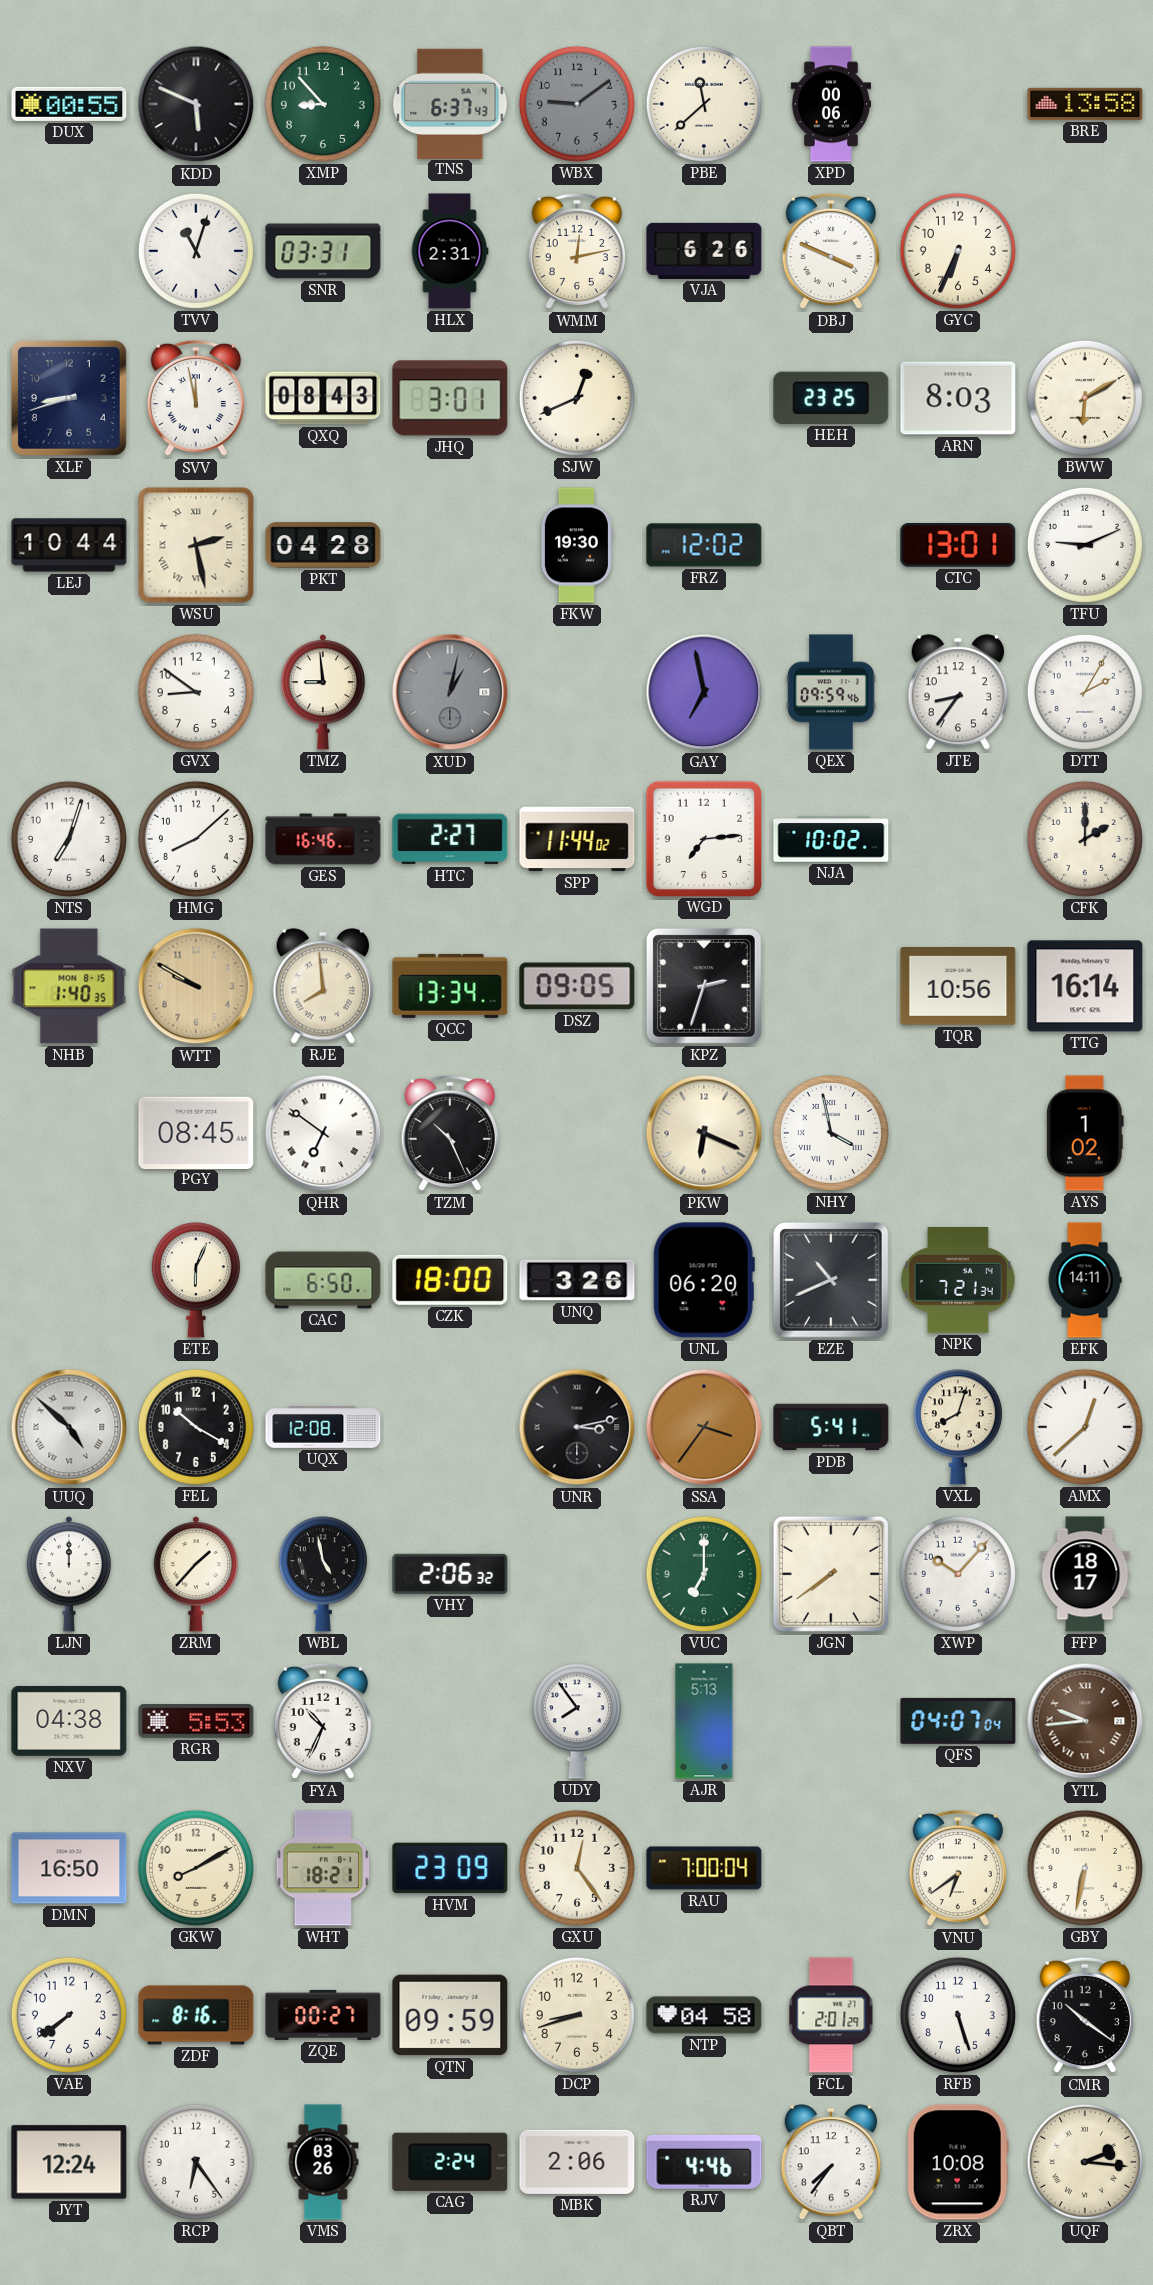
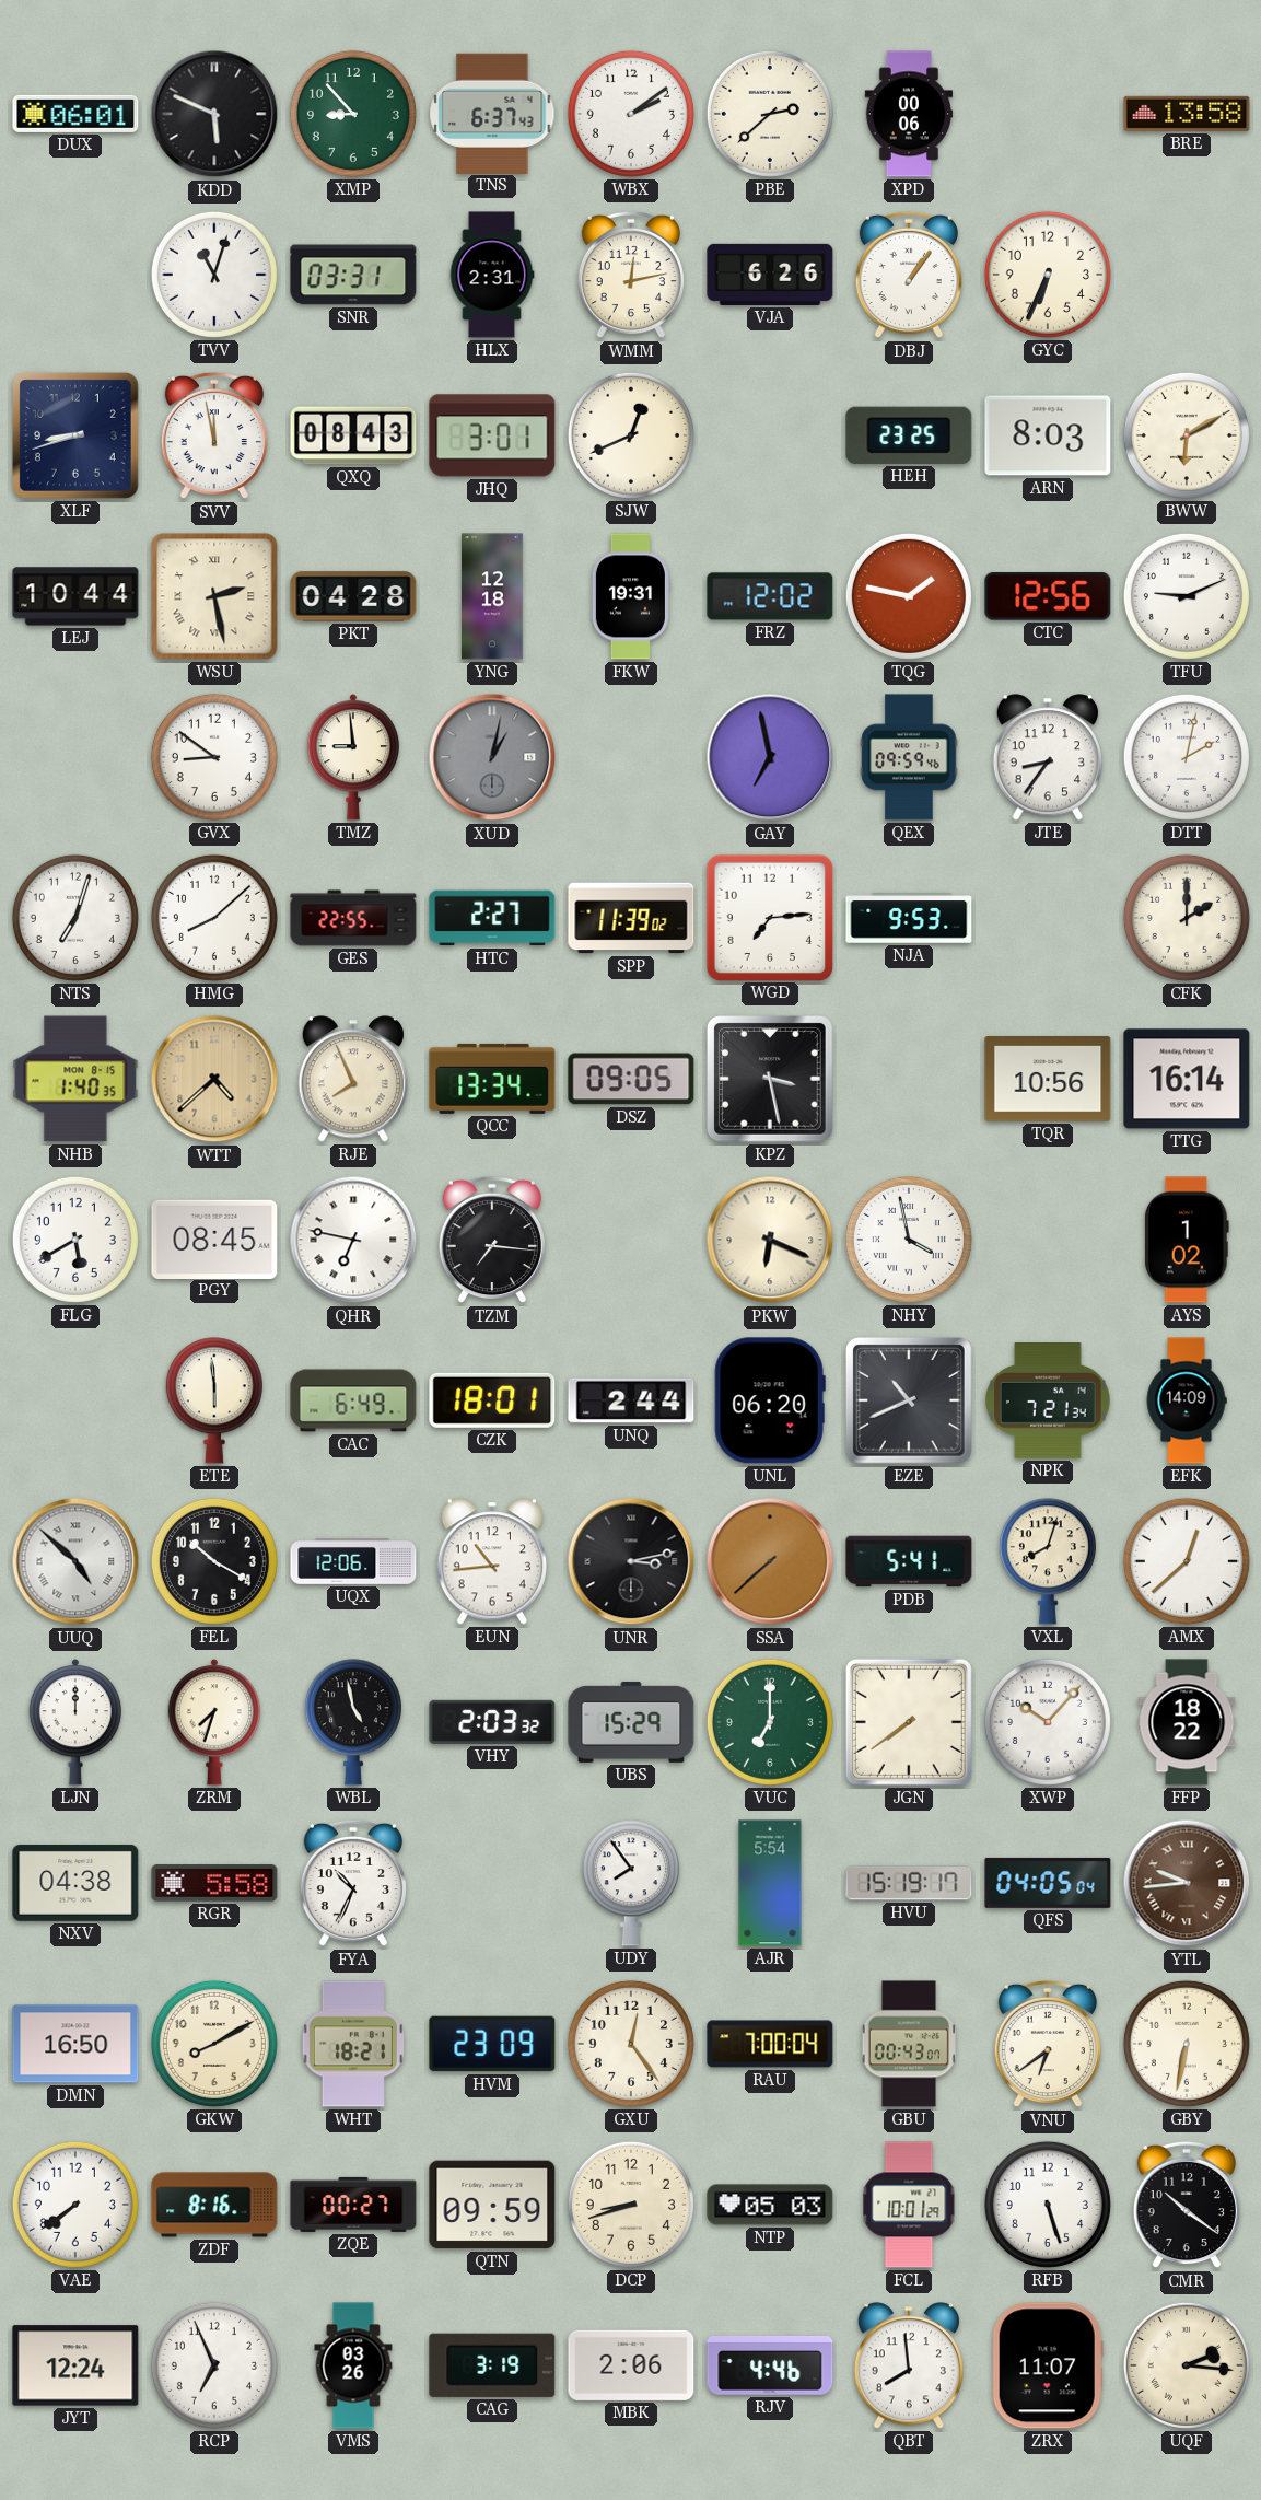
DUX: 00:55 -> 06:01
WBX: 9:09 -> 2:09
WBX dial: grey -> white
PBE: 11:38 -> 2:38
DBJ: 3:49 -> 1:06
YNG: none -> 12:18
FKW: 19:30 -> 19:31
TQG: none -> 1:47
CTC: 13:01 -> 12:56
DTT: 2:05 -> 2:02
GES: 16:46 -> 22:55
SPP: 11:44 -> 11:39
NJA: 10:02 -> 9:53
WTT: 9:50 -> 4:38
RJE: 7:59 -> 7:56
KPZ: 2:33 -> 3:28
FLG: none -> 5:40
QHR: 6:51 -> 6:47
TZM: 10:26 -> 7:16
ETE: 6:04 -> 5:59
CAC: 6:50 -> 6:49
CZK: 18:00 -> 18:01
UNQ: 3:26 -> 2:44
EFK: 14:11 -> 14:09
UQX: 12:08 -> 12:06
EUN: none -> 10:44
SSA: 3:36 -> 7:38
ZRM: 1:37 -> 7:33
VHY: 2:06 -> 2:03
UBS: none -> 15:29
FFP: 18:17 -> 18:22
RGR: 5:53 -> 5:58
AJR: 5:13 -> 5:54
HVU: none -> 15:19
QFS: 04:07 -> 04:05
GBU: none -> 00:43
NTP: 04:58 -> 05:03
FCL: 2:01 -> 10:01
RCP: 6:24 -> 6:56
CAG: 2:24 -> 3:19
QBT: 7:36 -> 7:59
ZRX: 10:08 -> 11:07
